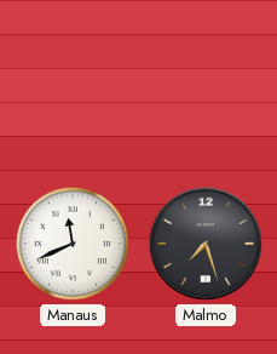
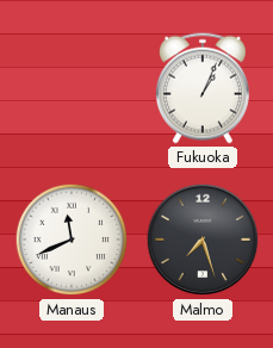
Fukuoka: none -> 1:04
